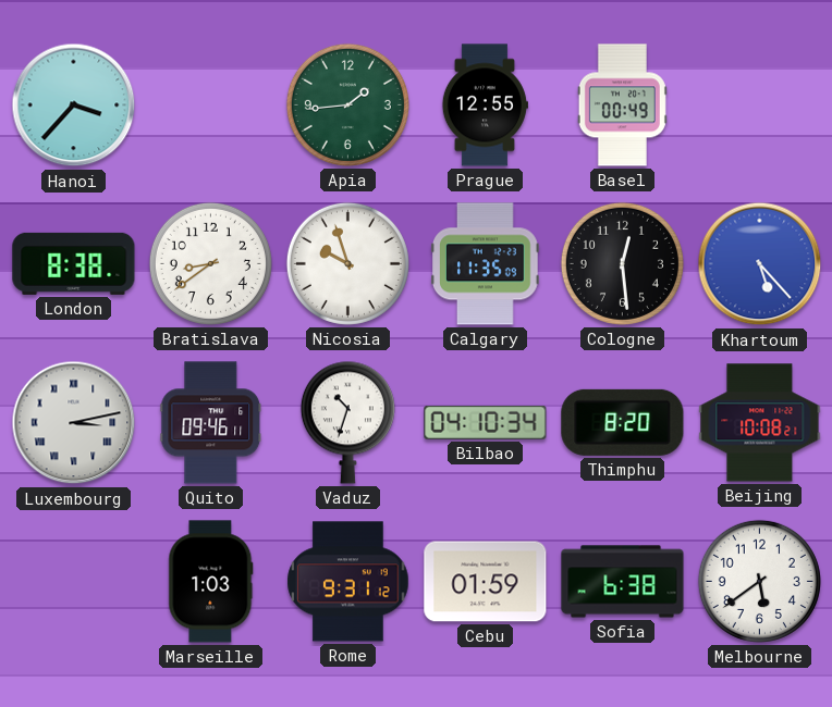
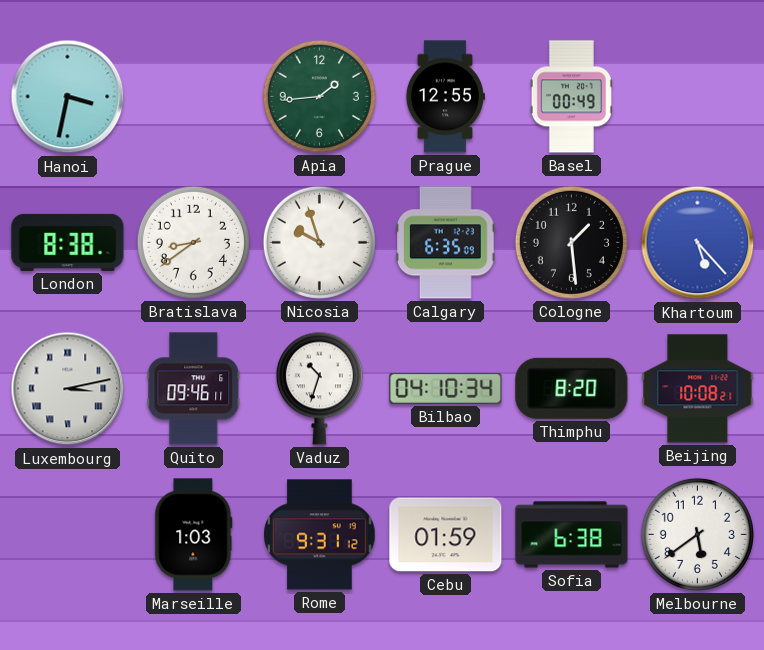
Hanoi: 3:37 -> 3:32
Calgary: 11:35 -> 6:35
Cologne: 12:29 -> 1:29
